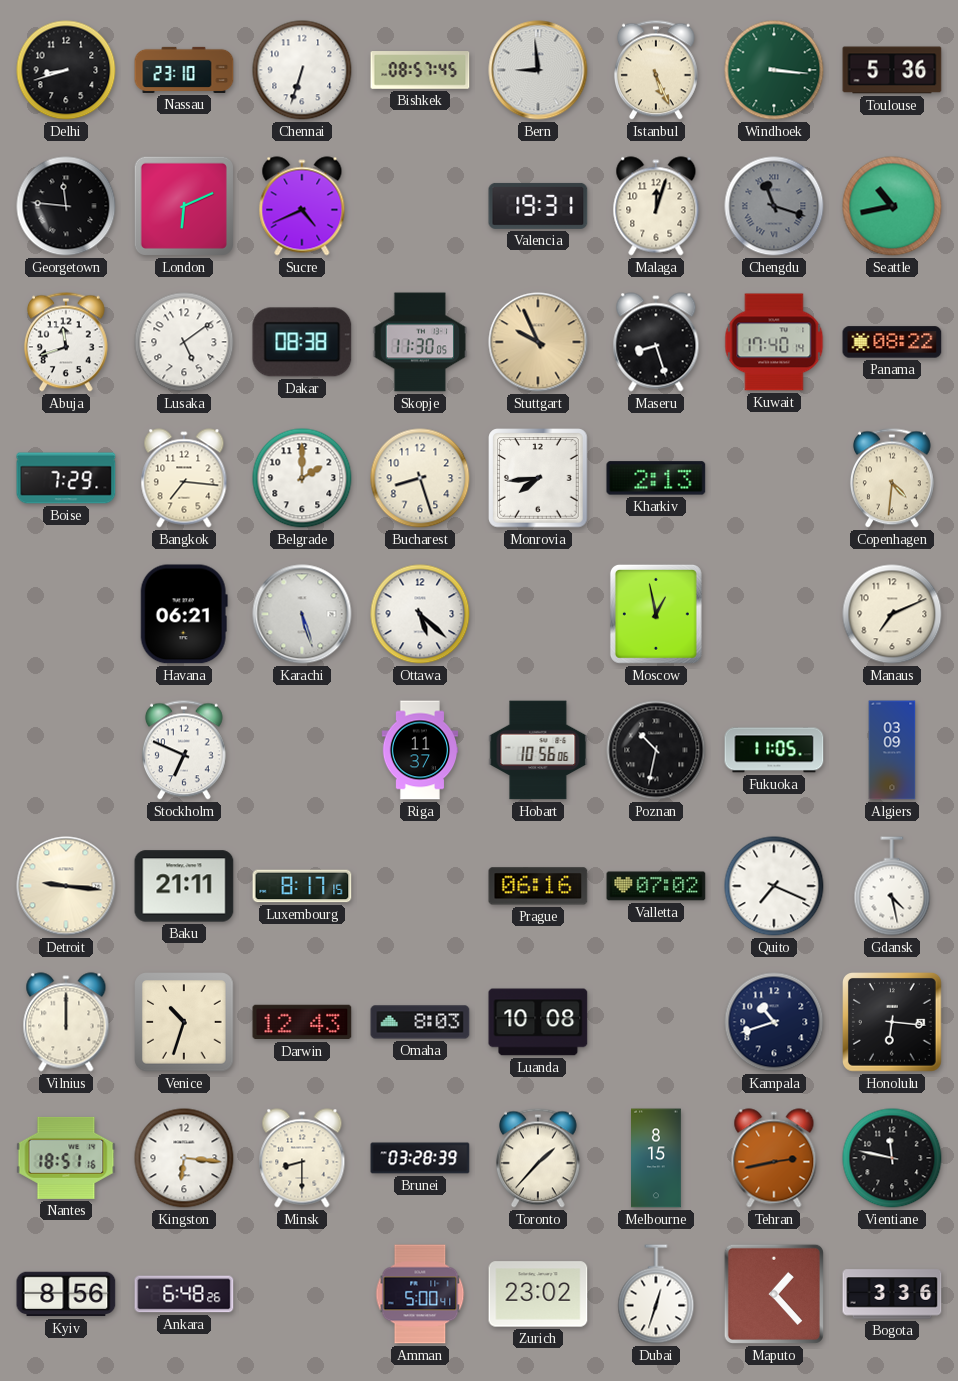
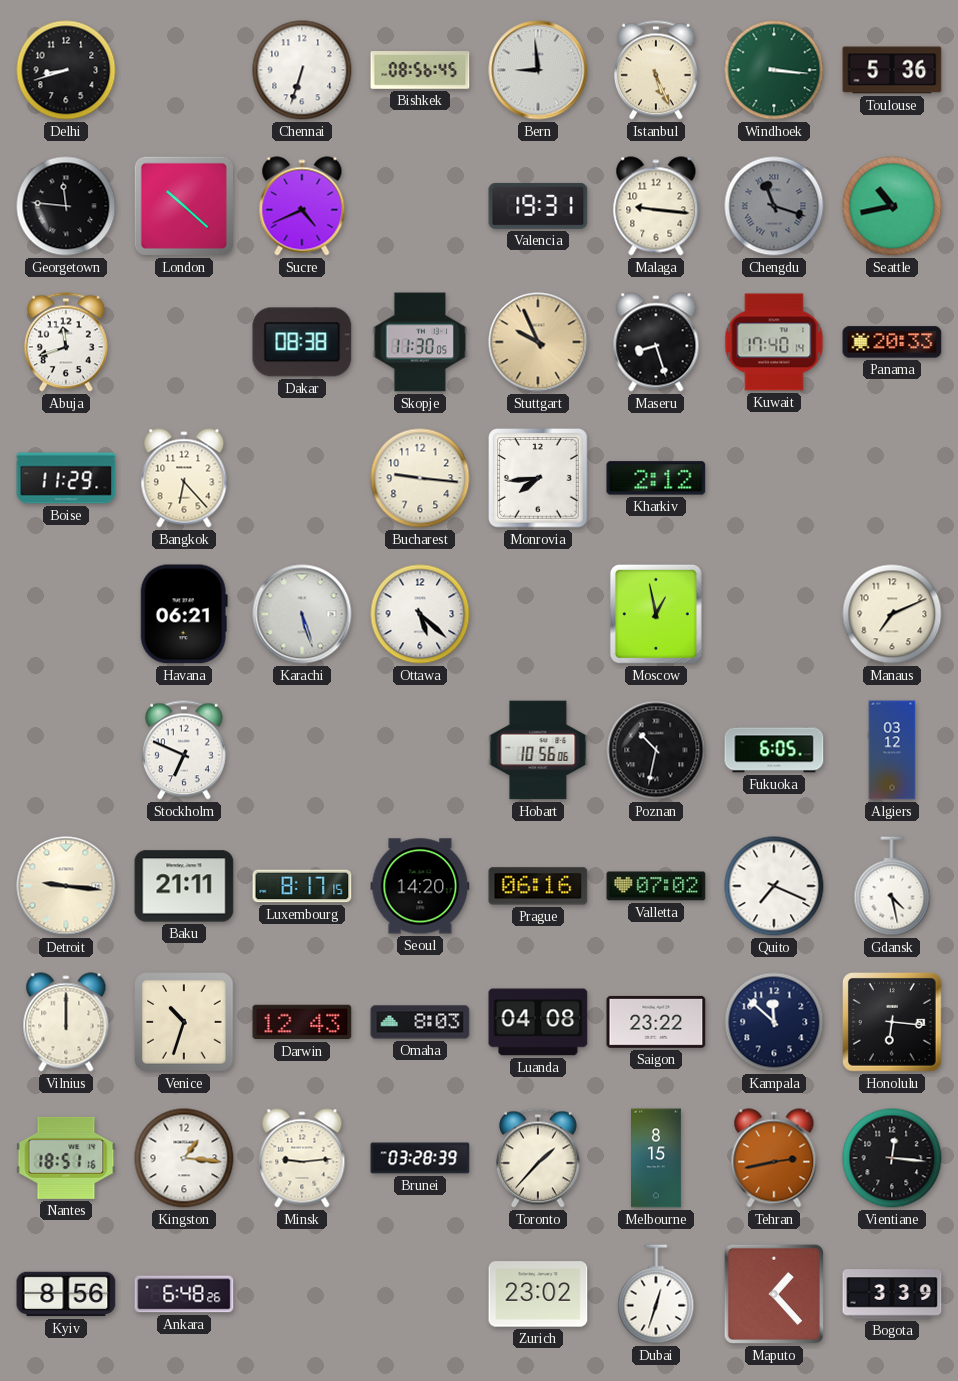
Nassau: 23:10 -> none
Bishkek: 08:57 -> 08:56
London: 6:11 -> 10:22
Malaga: 12:03 -> 9:16
Lusaka: 5:09 -> none
Panama: 08:22 -> 20:33
Boise: 7:29 -> 11:29
Bangkok: 7:16 -> 6:23
Belgrade: 2:00 -> none
Bucharest: 8:27 -> 9:16
Kharkiv: 2:13 -> 2:12
Copenhagen: 4:31 -> none
Riga: 11:37 -> none
Fukuoka: 11:05 -> 6:05
Algiers: 03:09 -> 03:12
Seoul: none -> 14:20
Luanda: 10:08 -> 04:08
Saigon: none -> 23:22
Kampala: 10:42 -> 11:52
Kingston: 6:16 -> 1:16
Minsk: 8:30 -> 9:14
Vientiane: 11:47 -> 12:16
Amman: 5:00 -> none
Bogota: 3:36 -> 3:39
